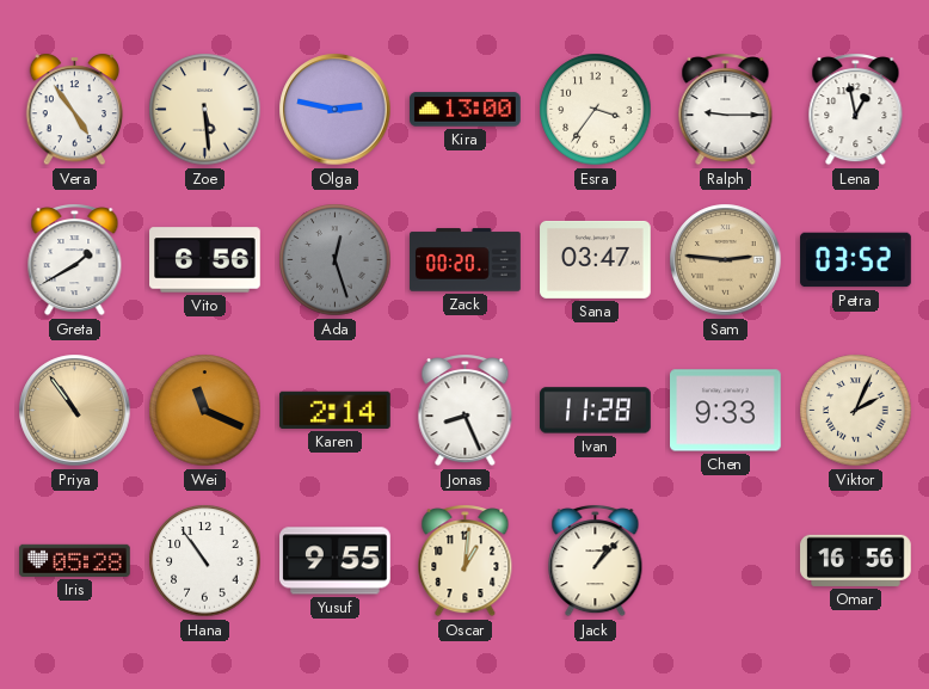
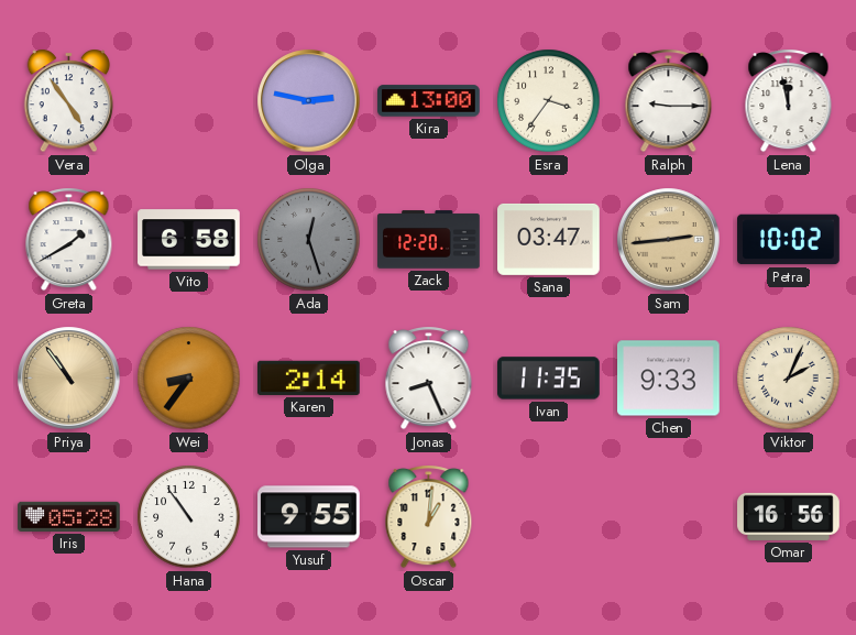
Zoe: 5:29 -> none
Lena: 12:58 -> 11:58
Vito: 6:56 -> 6:58
Zack: 00:20 -> 12:20
Sam: 2:46 -> 2:44
Petra: 03:52 -> 10:02
Wei: 11:19 -> 8:36
Ivan: 11:28 -> 11:35
Jack: 1:07 -> none
